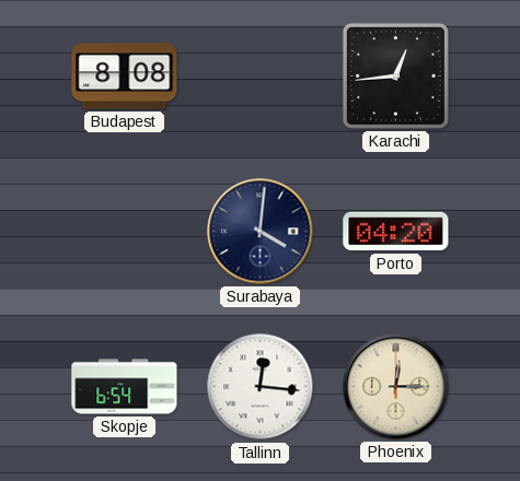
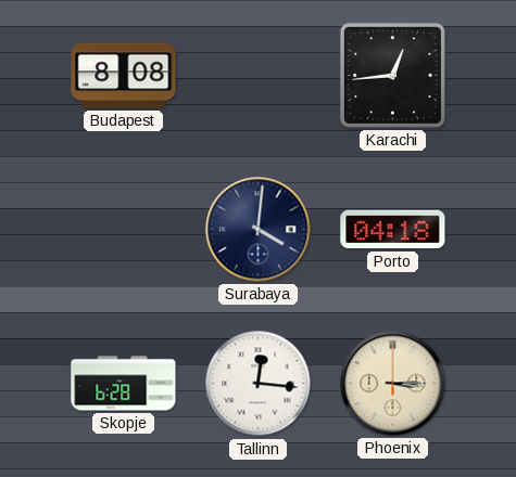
Porto: 04:20 -> 04:18
Skopje: 6:54 -> 6:28
Phoenix: 12:15 -> 3:15
